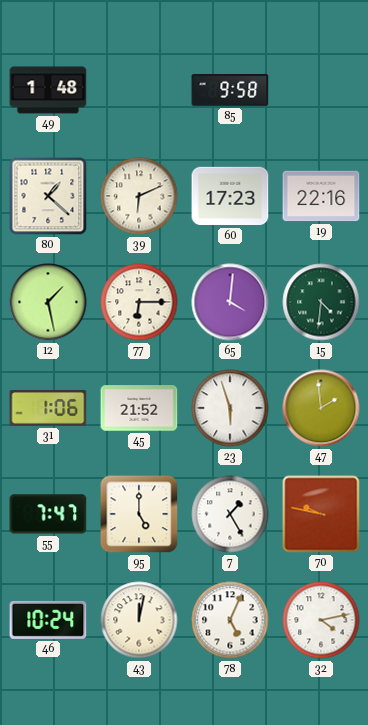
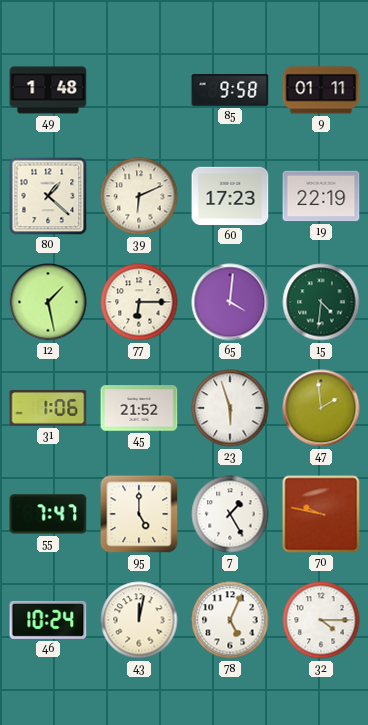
9: none -> 01:11
19: 22:16 -> 22:19
32: 4:13 -> 4:15
